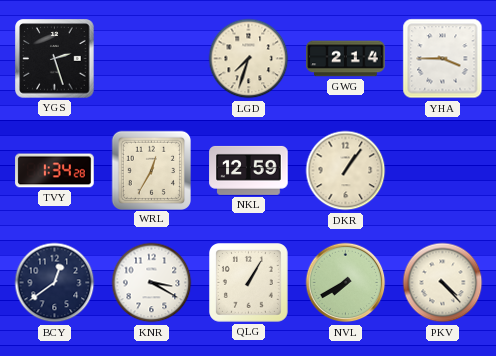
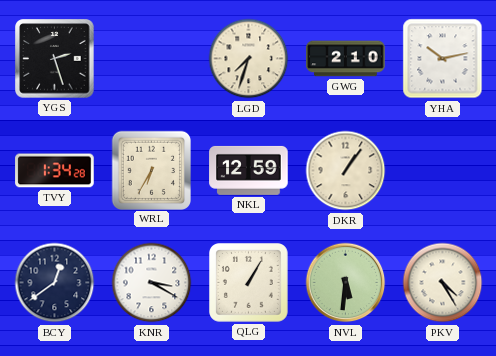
GWG: 2:14 -> 2:10
YHA: 3:45 -> 10:13
WRL: 12:35 -> 6:35
NVL: 7:40 -> 5:31
PKV: 4:23 -> 4:25
